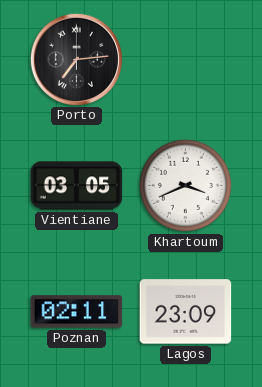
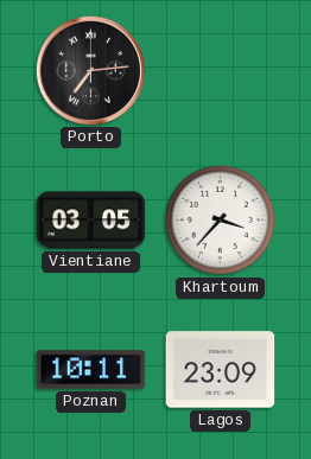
Khartoum: 3:41 -> 3:37
Poznan: 02:11 -> 10:11
